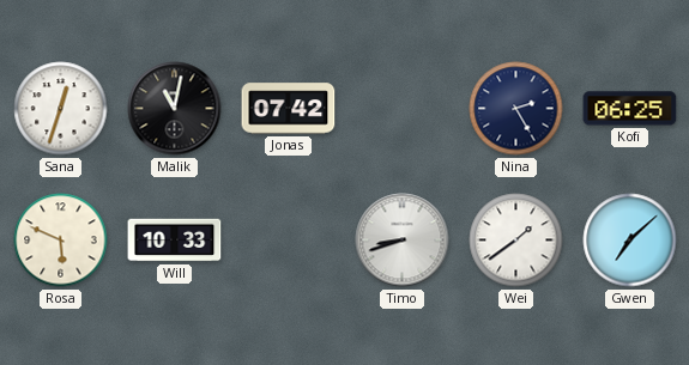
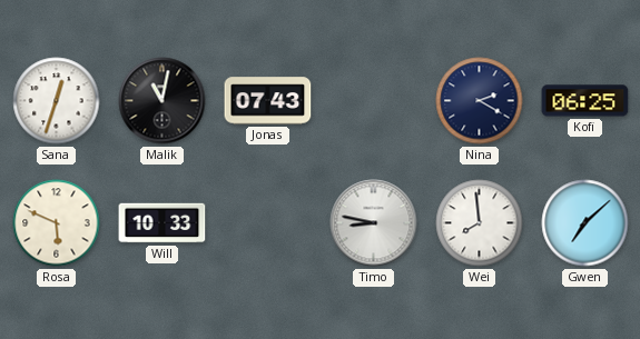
Jonas: 07:42 -> 07:43
Nina: 2:25 -> 2:20
Timo: 8:42 -> 8:47
Wei: 1:39 -> 7:59
